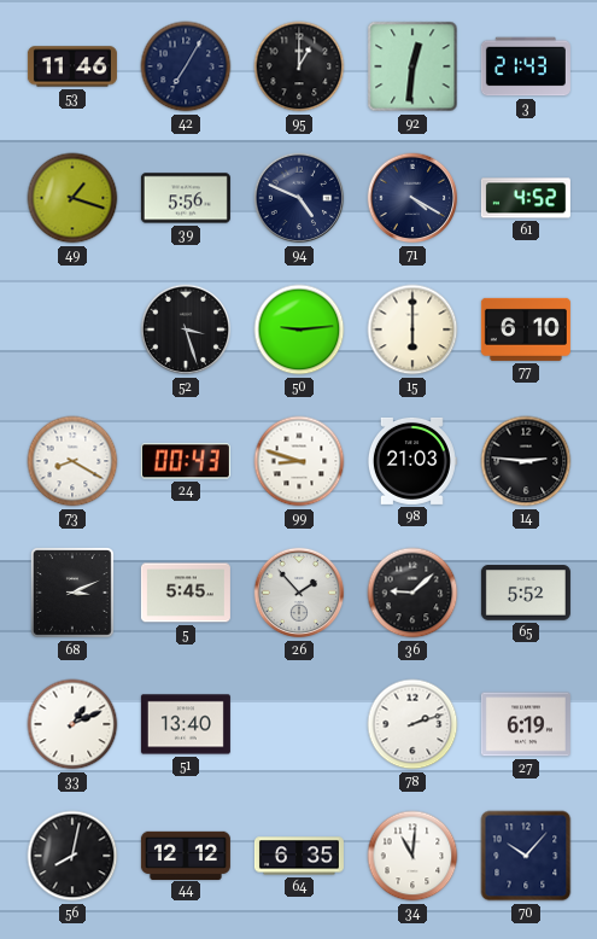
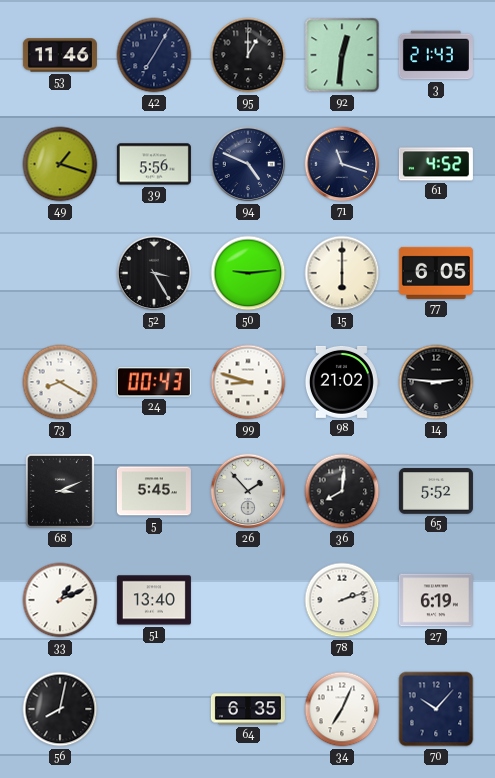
71: 4:20 -> 11:18
52: 3:27 -> 3:25
77: 6:10 -> 6:05
98: 21:03 -> 21:02
36: 9:08 -> 8:01
44: 12:12 -> none
34: 11:01 -> 7:04
